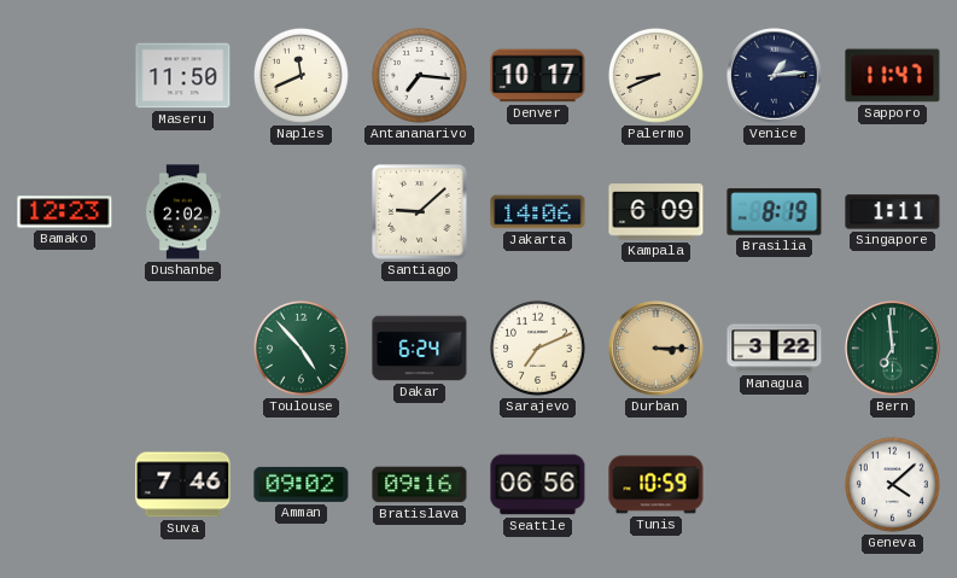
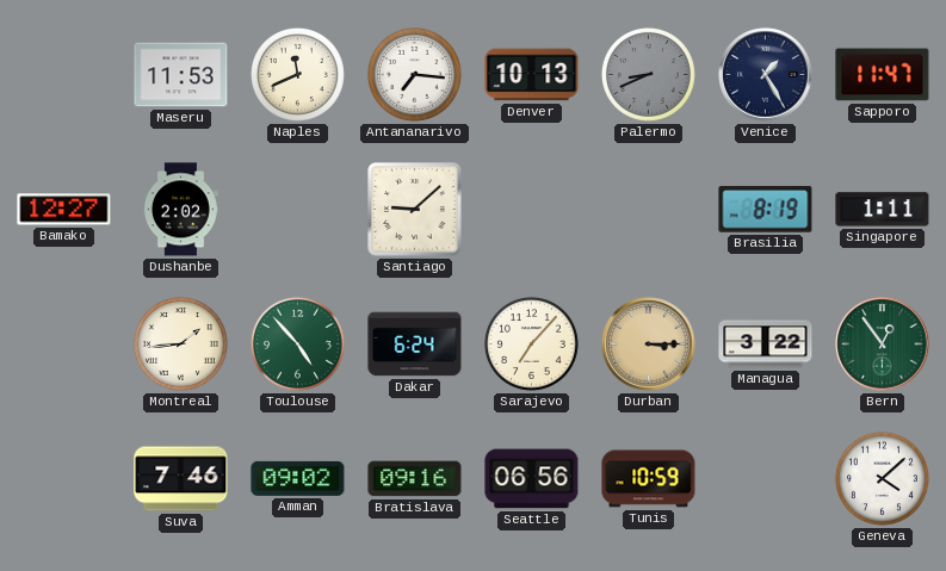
Maseru: 11:50 -> 11:53
Denver: 10:17 -> 10:13
Palermo dial: cream -> grey
Venice: 1:14 -> 1:25
Bamako: 12:23 -> 12:27
Jakarta: 14:06 -> none
Kampala: 6:09 -> none
Montreal: none -> 1:44
Sarajevo: 7:11 -> 7:07
Bern: 6:59 -> 12:54
